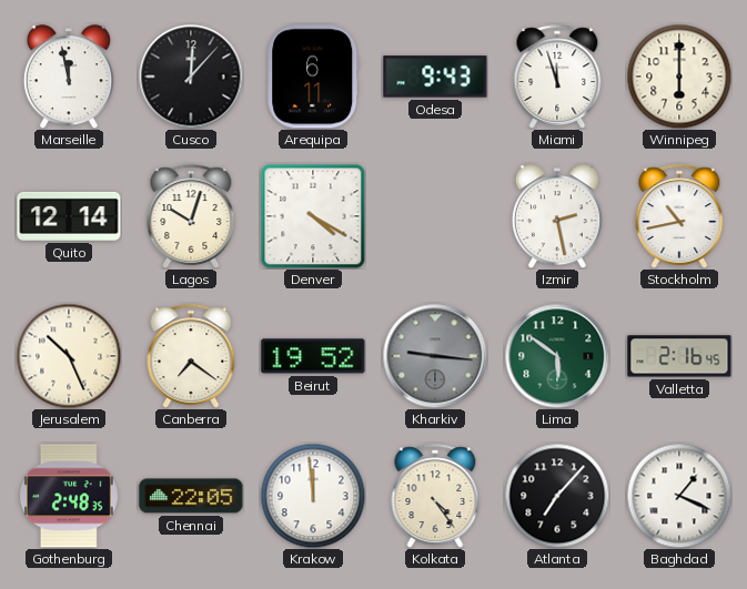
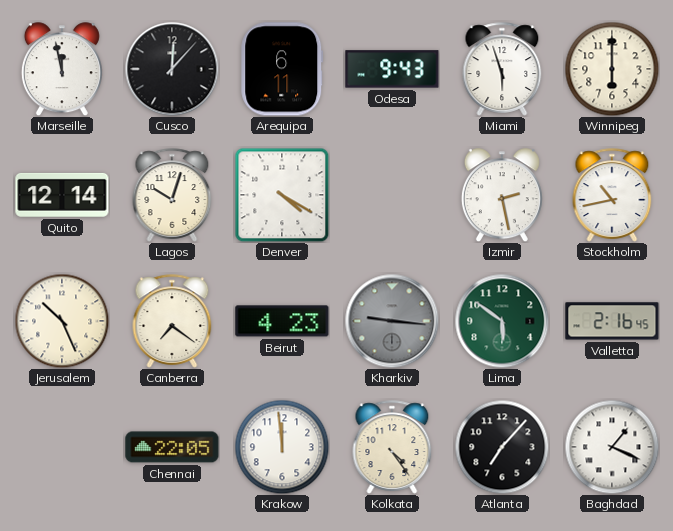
Miami: 11:57 -> 5:57
Beirut: 19:52 -> 4:23
Gothenburg: 2:48 -> none
